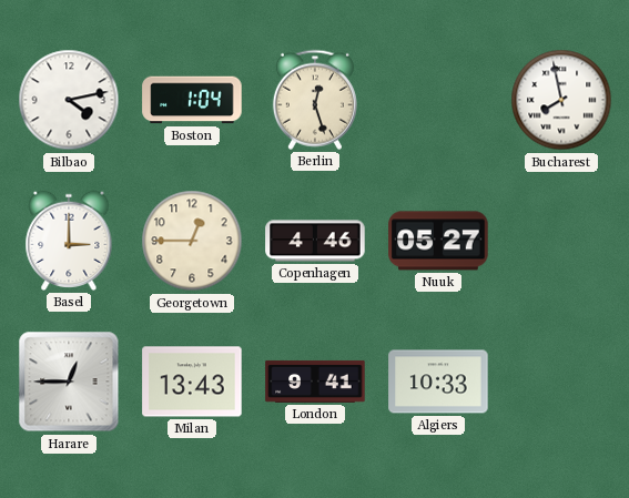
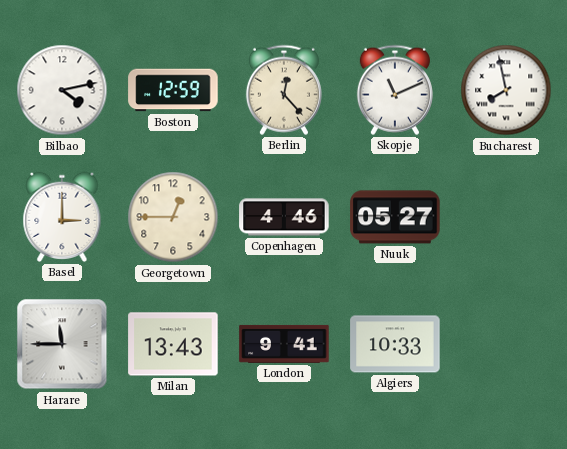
Boston: 1:04 -> 12:59
Berlin: 12:27 -> 12:23
Skopje: none -> 11:11
Harare: 12:45 -> 11:45
